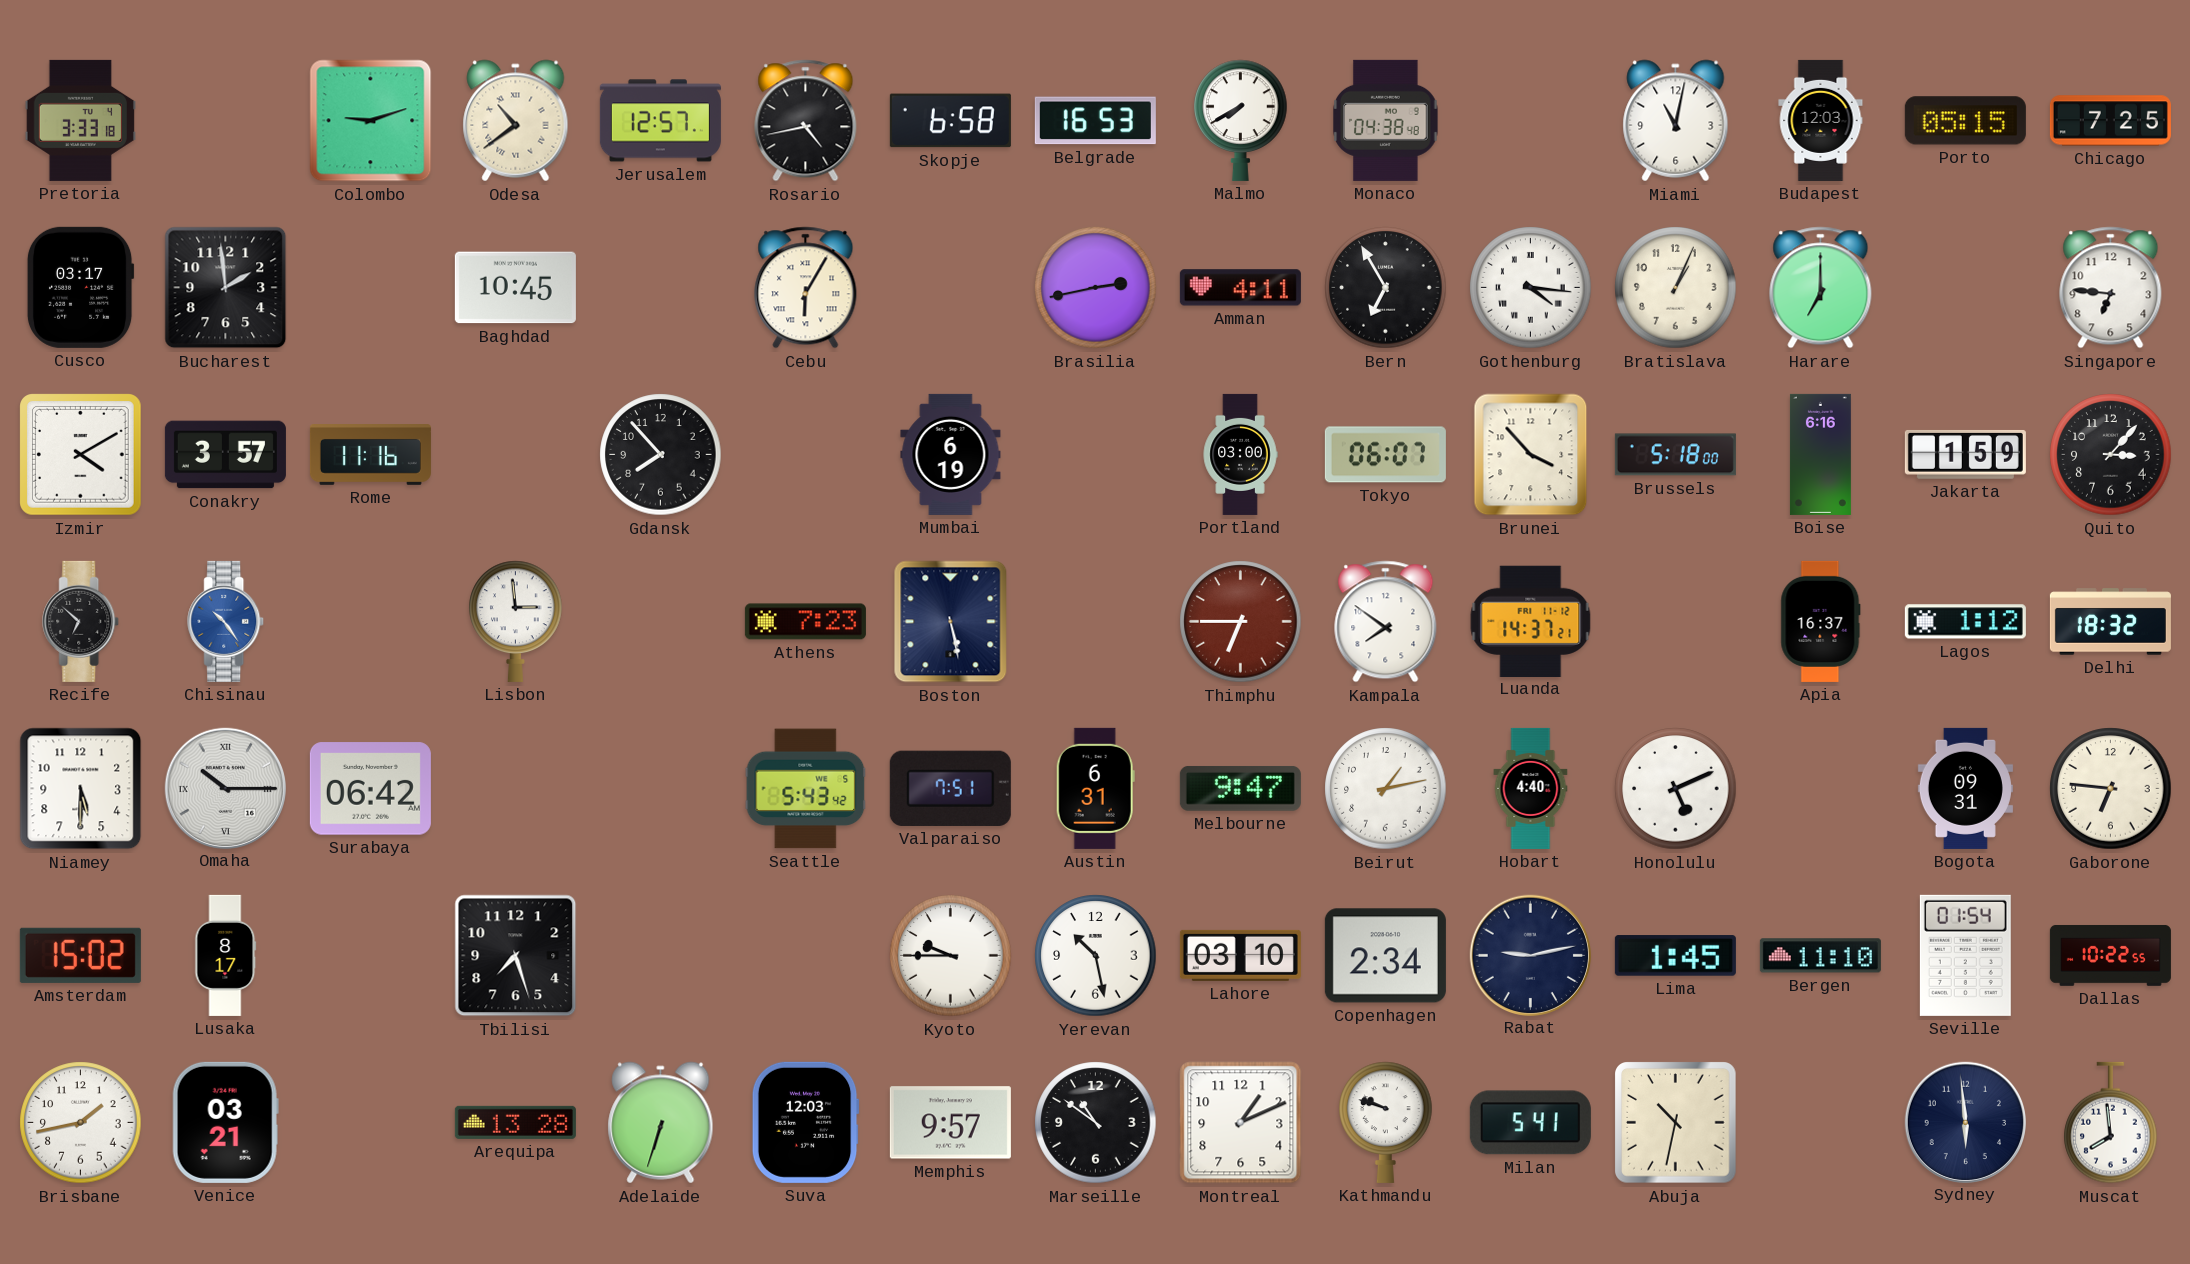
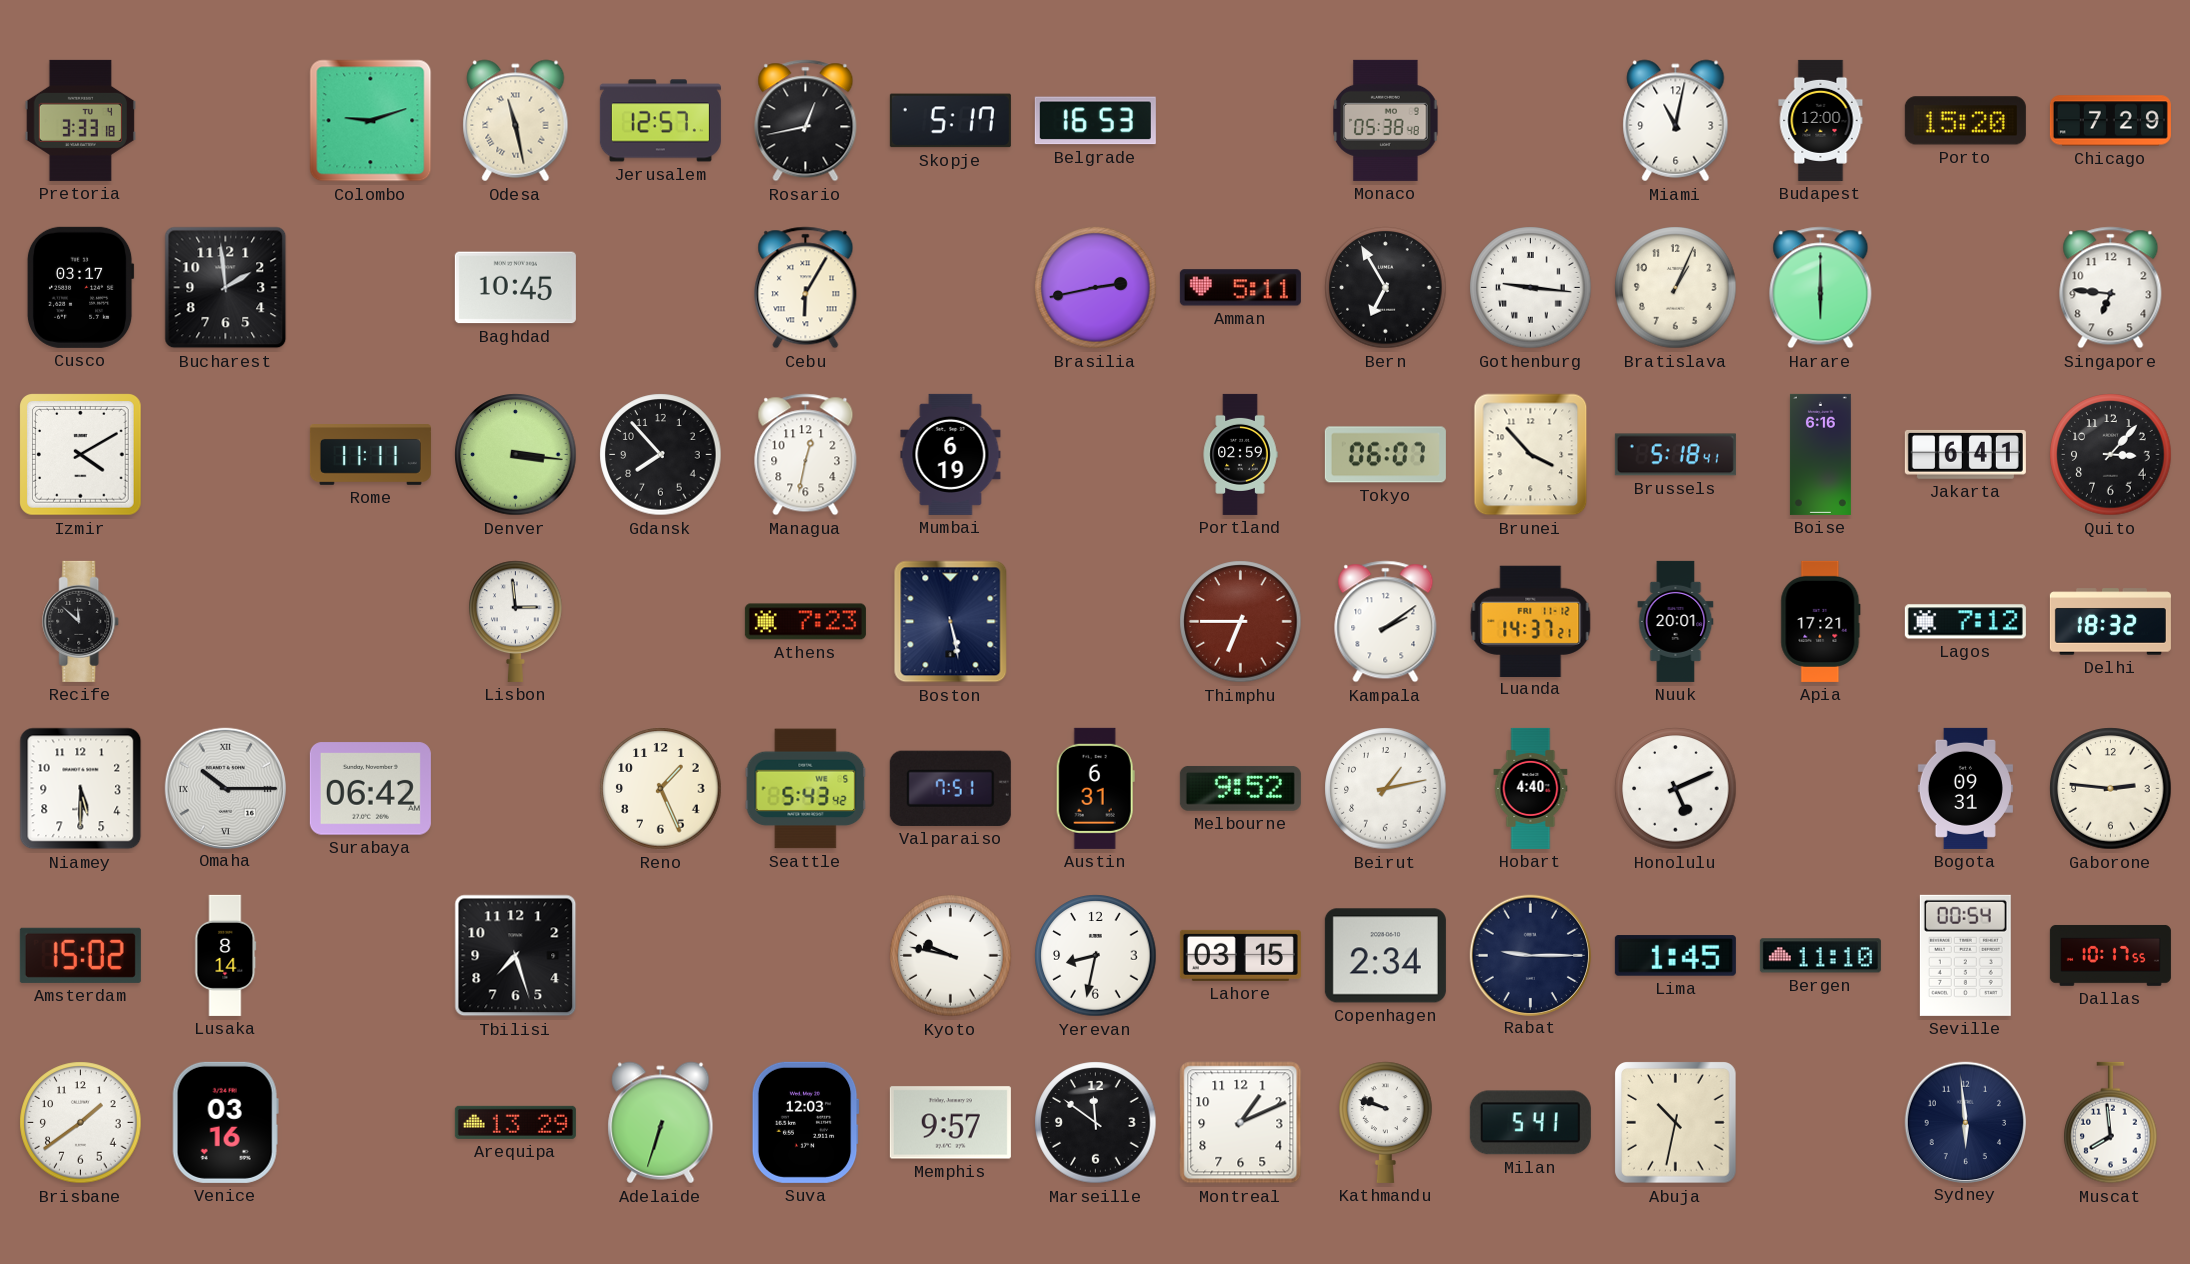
Odesa: 10:39 -> 11:28
Rosario: 4:43 -> 12:43
Skopje: 6:58 -> 5:17
Malmo: 7:40 -> none
Monaco: 04:38 -> 05:38
Budapest: 12:03 -> 12:00
Porto: 05:15 -> 15:20
Chicago: 7:25 -> 7:29
Amman: 4:11 -> 5:11
Gothenburg: 4:16 -> 9:16
Harare: 7:00 -> 6:00
Conakry: 3:57 -> none
Rome: 11:16 -> 11:11
Denver: none -> 3:16
Managua: none -> 12:32
Portland: 03:00 -> 02:59
Brussels: 5:18:00 -> 5:18:41
Jakarta: 1:59 -> 6:41
Recife: 6:52 -> 11:52
Chisinau: 10:24 -> none
Kampala: 7:51 -> 2:09
Nuuk: none -> 20:01
Apia: 16:37 -> 17:21
Lagos: 1:12 -> 7:12
Reno: none -> 1:26
Melbourne: 9:47 -> 9:52
Gaborone: 6:46 -> 2:46
Lusaka: 8:17 -> 8:14
Kyoto: 9:45 -> 9:47
Yerevan: 10:28 -> 8:32
Lahore: 03:10 -> 03:15
Rabat: 9:13 -> 9:15
Seville: 01:54 -> 00:54
Dallas: 10:22 -> 10:17
Brisbane: 1:43 -> 1:39
Venice: 03:21 -> 03:16
Arequipa: 13:28 -> 13:29
Marseille: 10:51 -> 11:51
